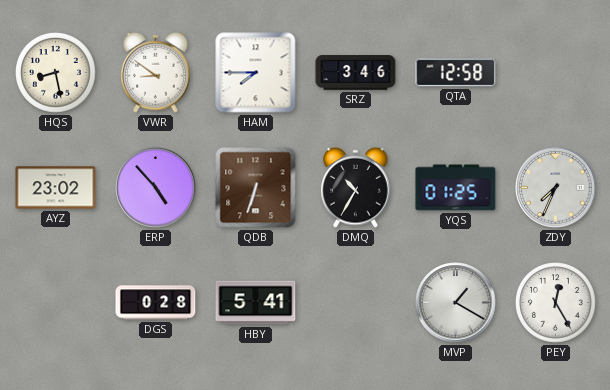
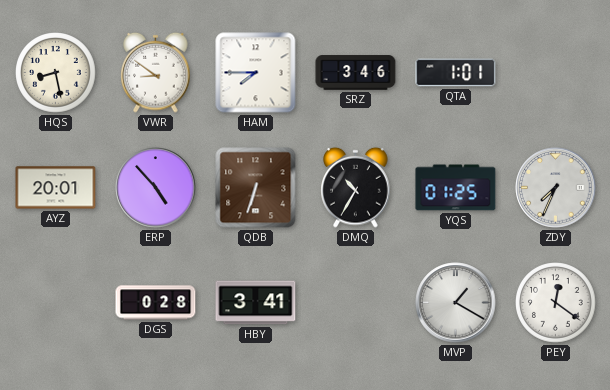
QTA: 12:58 -> 1:01
AYZ: 23:02 -> 20:01
HBY: 5:41 -> 3:41
PEY: 12:25 -> 12:21
